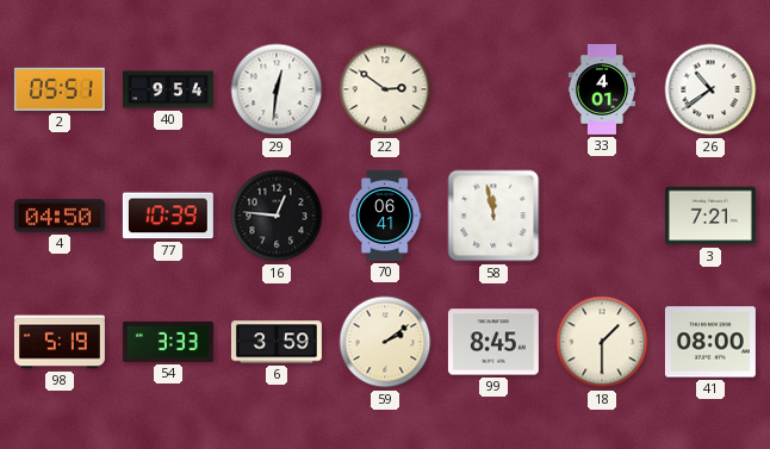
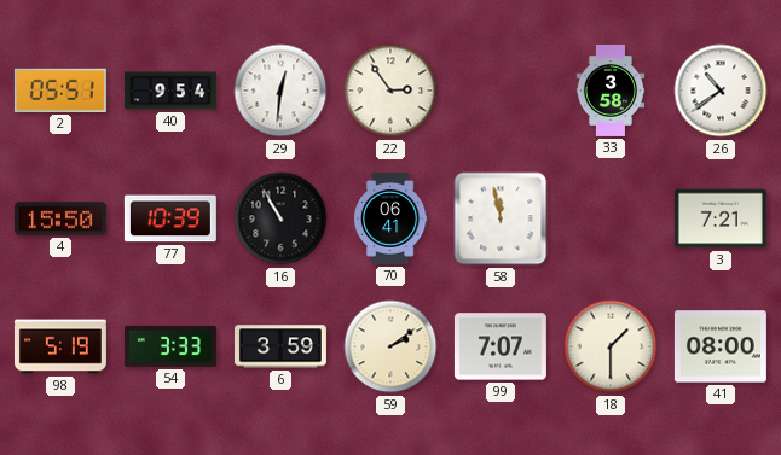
22: 2:51 -> 2:54
33: 4:01 -> 3:58
4: 04:50 -> 15:50
16: 12:46 -> 10:55
99: 8:45 -> 7:07
